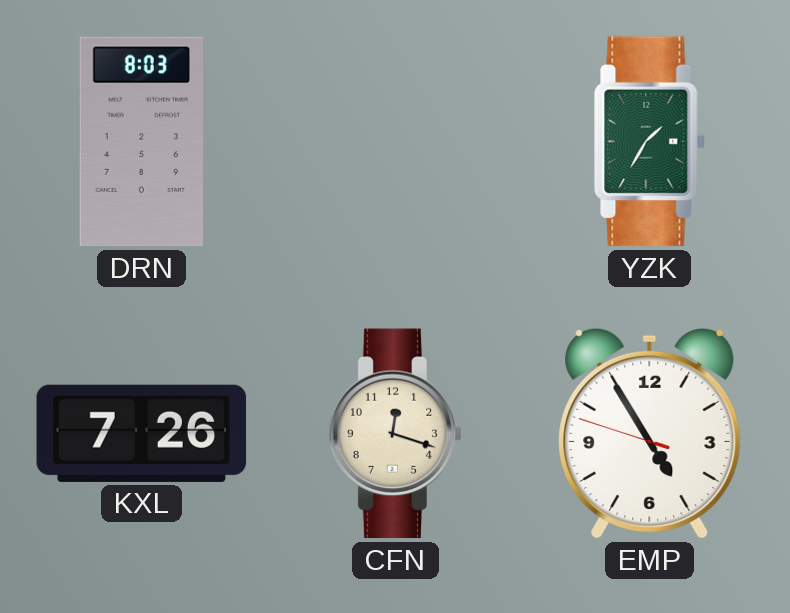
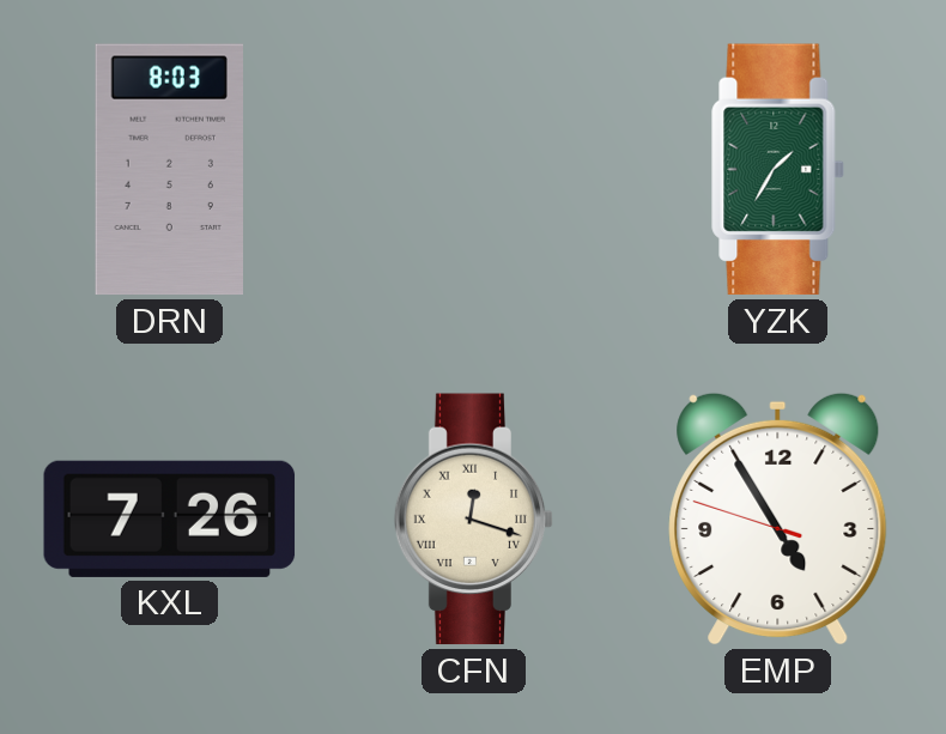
CFN numerals: Arabic -> Roman
